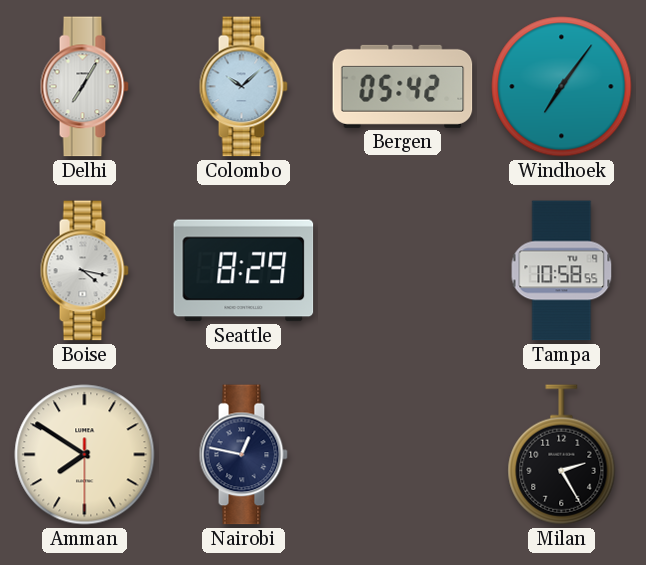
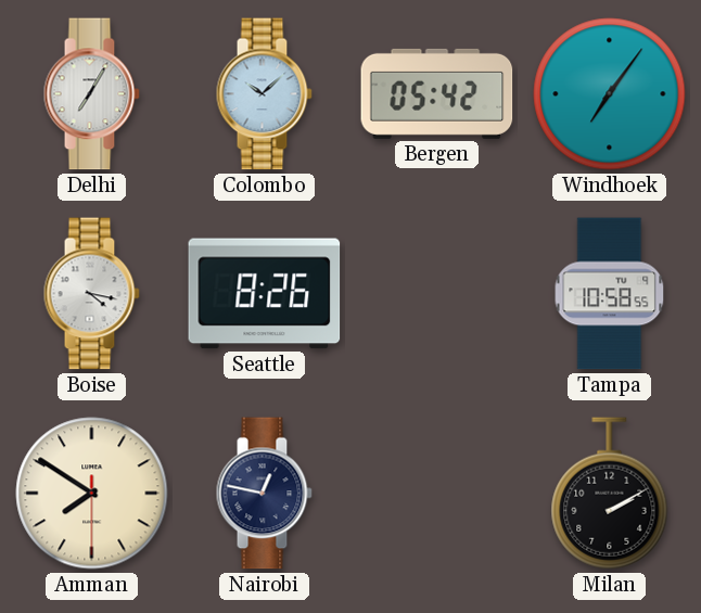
Seattle: 8:29 -> 8:26
Milan: 2:25 -> 2:10
